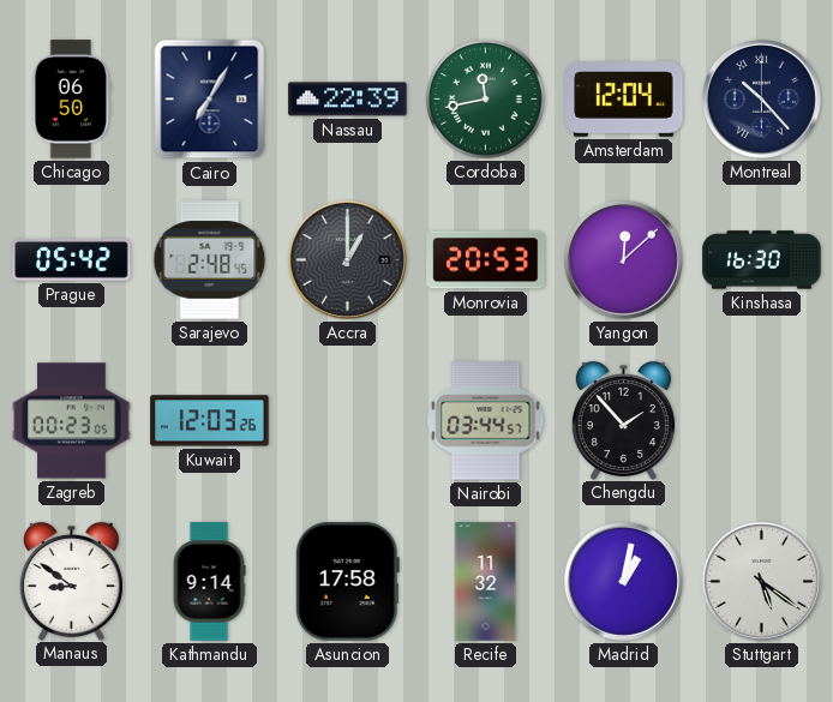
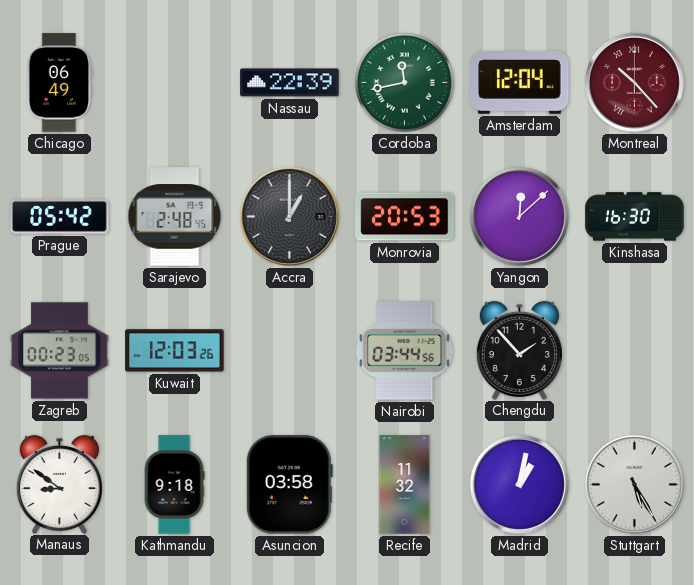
Chicago: 06:50 -> 06:49
Cairo: 7:05 -> none
Montreal dial: navy -> burgundy
Nairobi: 03:44:57 -> 03:44:56
Kathmandu: 9:14 -> 9:18
Asuncion: 17:58 -> 03:58
Stuttgart: 5:21 -> 5:25
